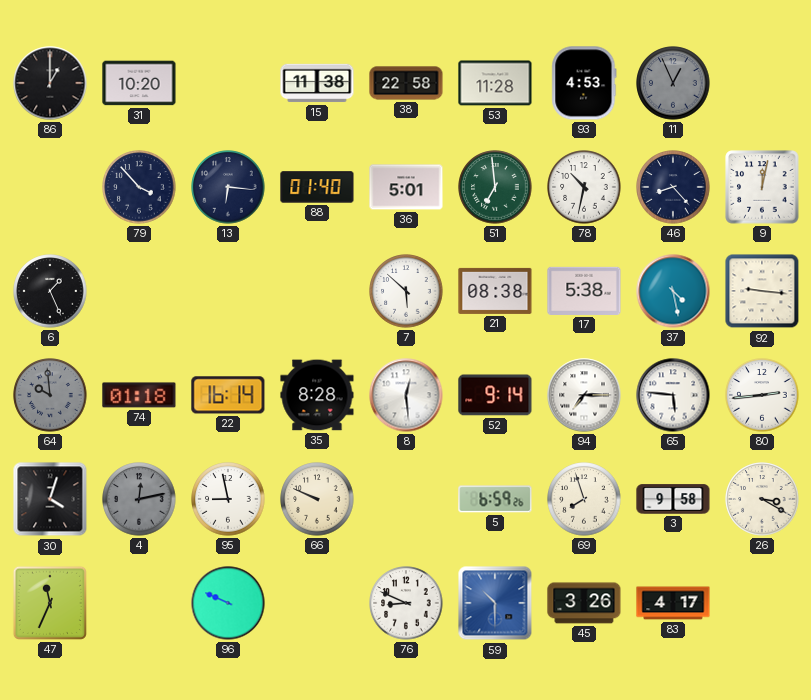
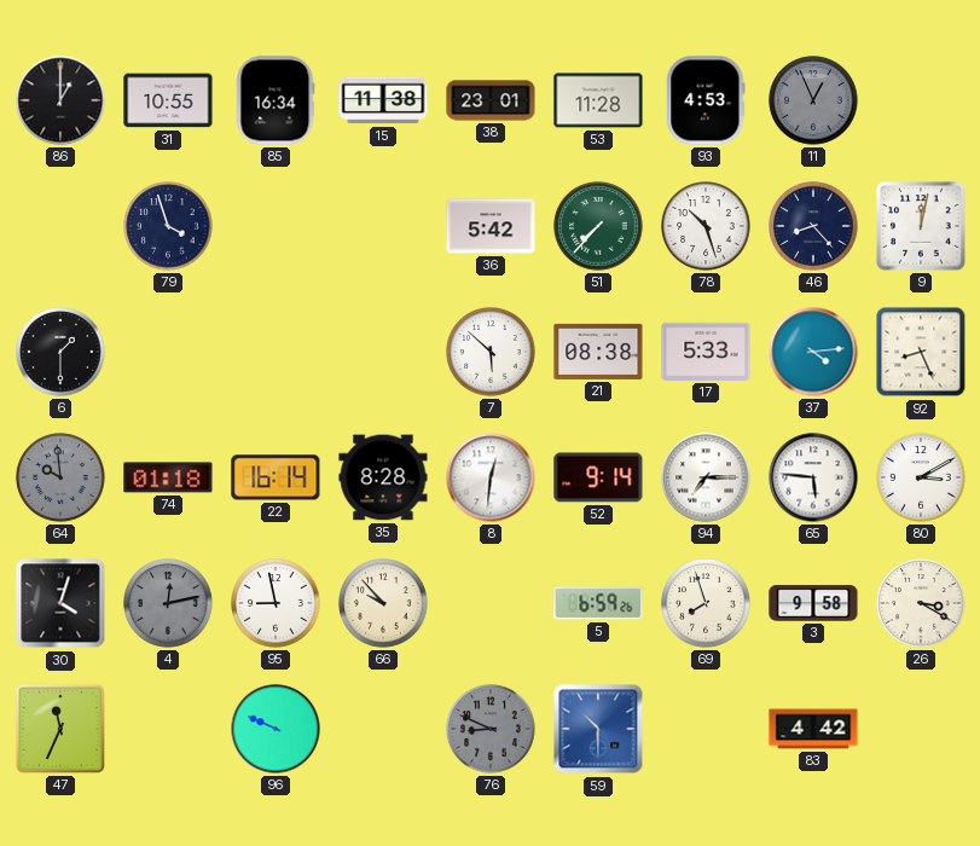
31: 10:20 -> 10:55
85: none -> 16:34
38: 22:58 -> 23:01
79: 3:53 -> 3:57
13: 6:16 -> none
88: 01:40 -> none
36: 5:01 -> 5:42
51: 6:59 -> 7:37
78: 10:32 -> 10:27
6: 1:26 -> 1:30
17: 5:38 -> 5:33
37: 4:28 -> 4:14
92: 9:16 -> 8:26
8: 12:29 -> 12:31
80: 2:44 -> 3:10
66: 9:49 -> 9:53
76 dial: white -> grey
45: 3:26 -> none
83: 4:17 -> 4:42
